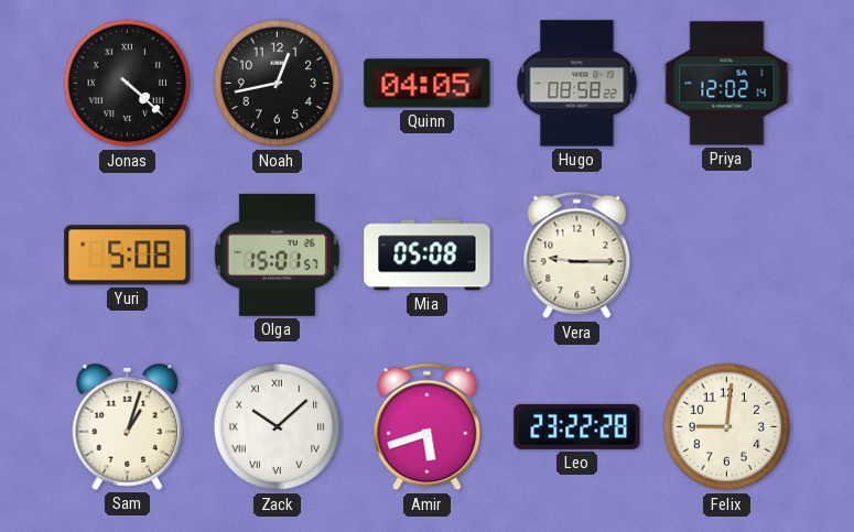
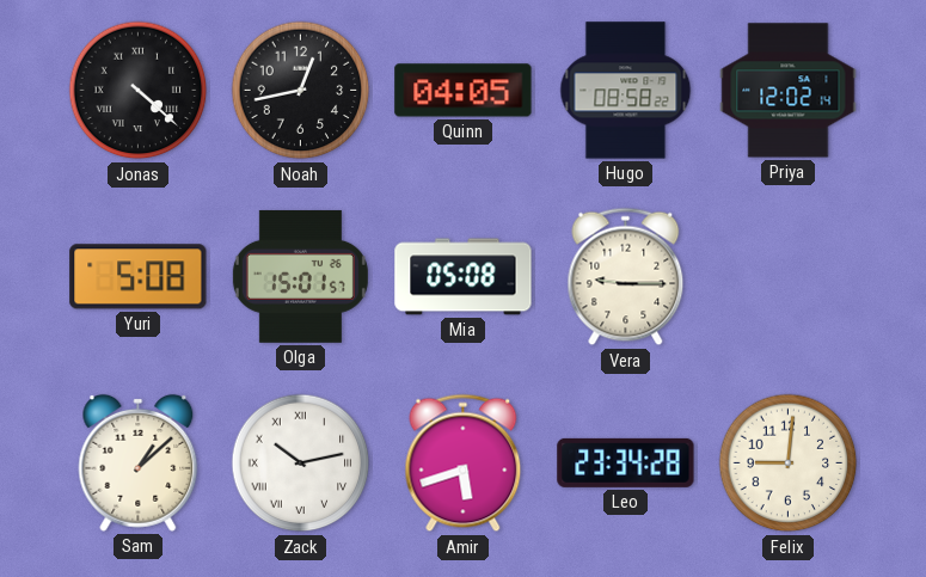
Sam: 1:03 -> 1:08
Zack: 10:08 -> 10:13
Leo: 23:22 -> 23:34
